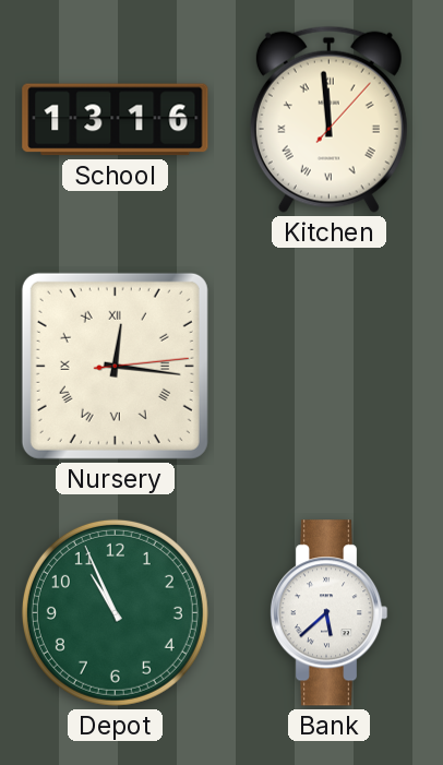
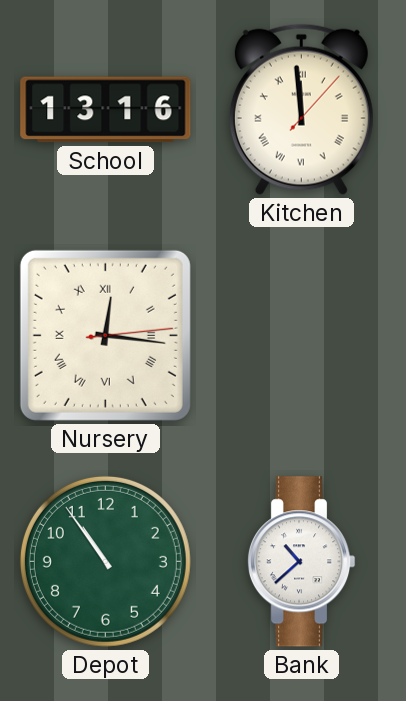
Depot: 10:56 -> 10:54
Bank: 5:38 -> 10:38
